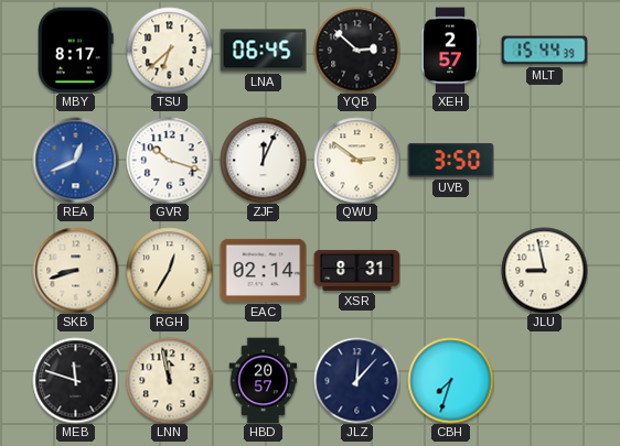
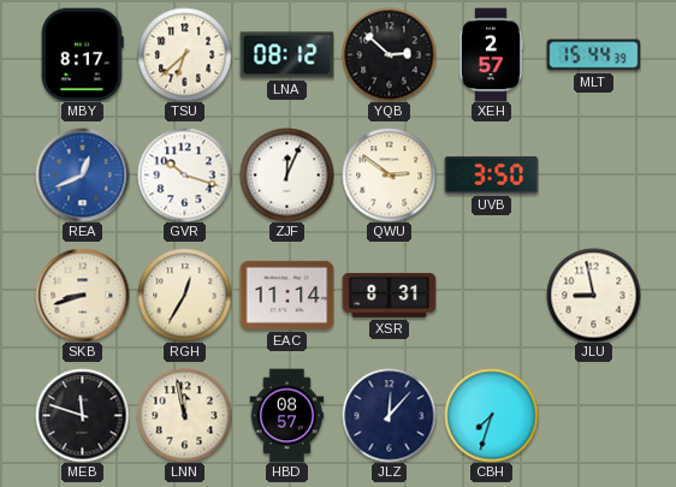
LNA: 06:45 -> 08:12
EAC: 02:14 -> 11:14
HBD: 20:57 -> 08:57
